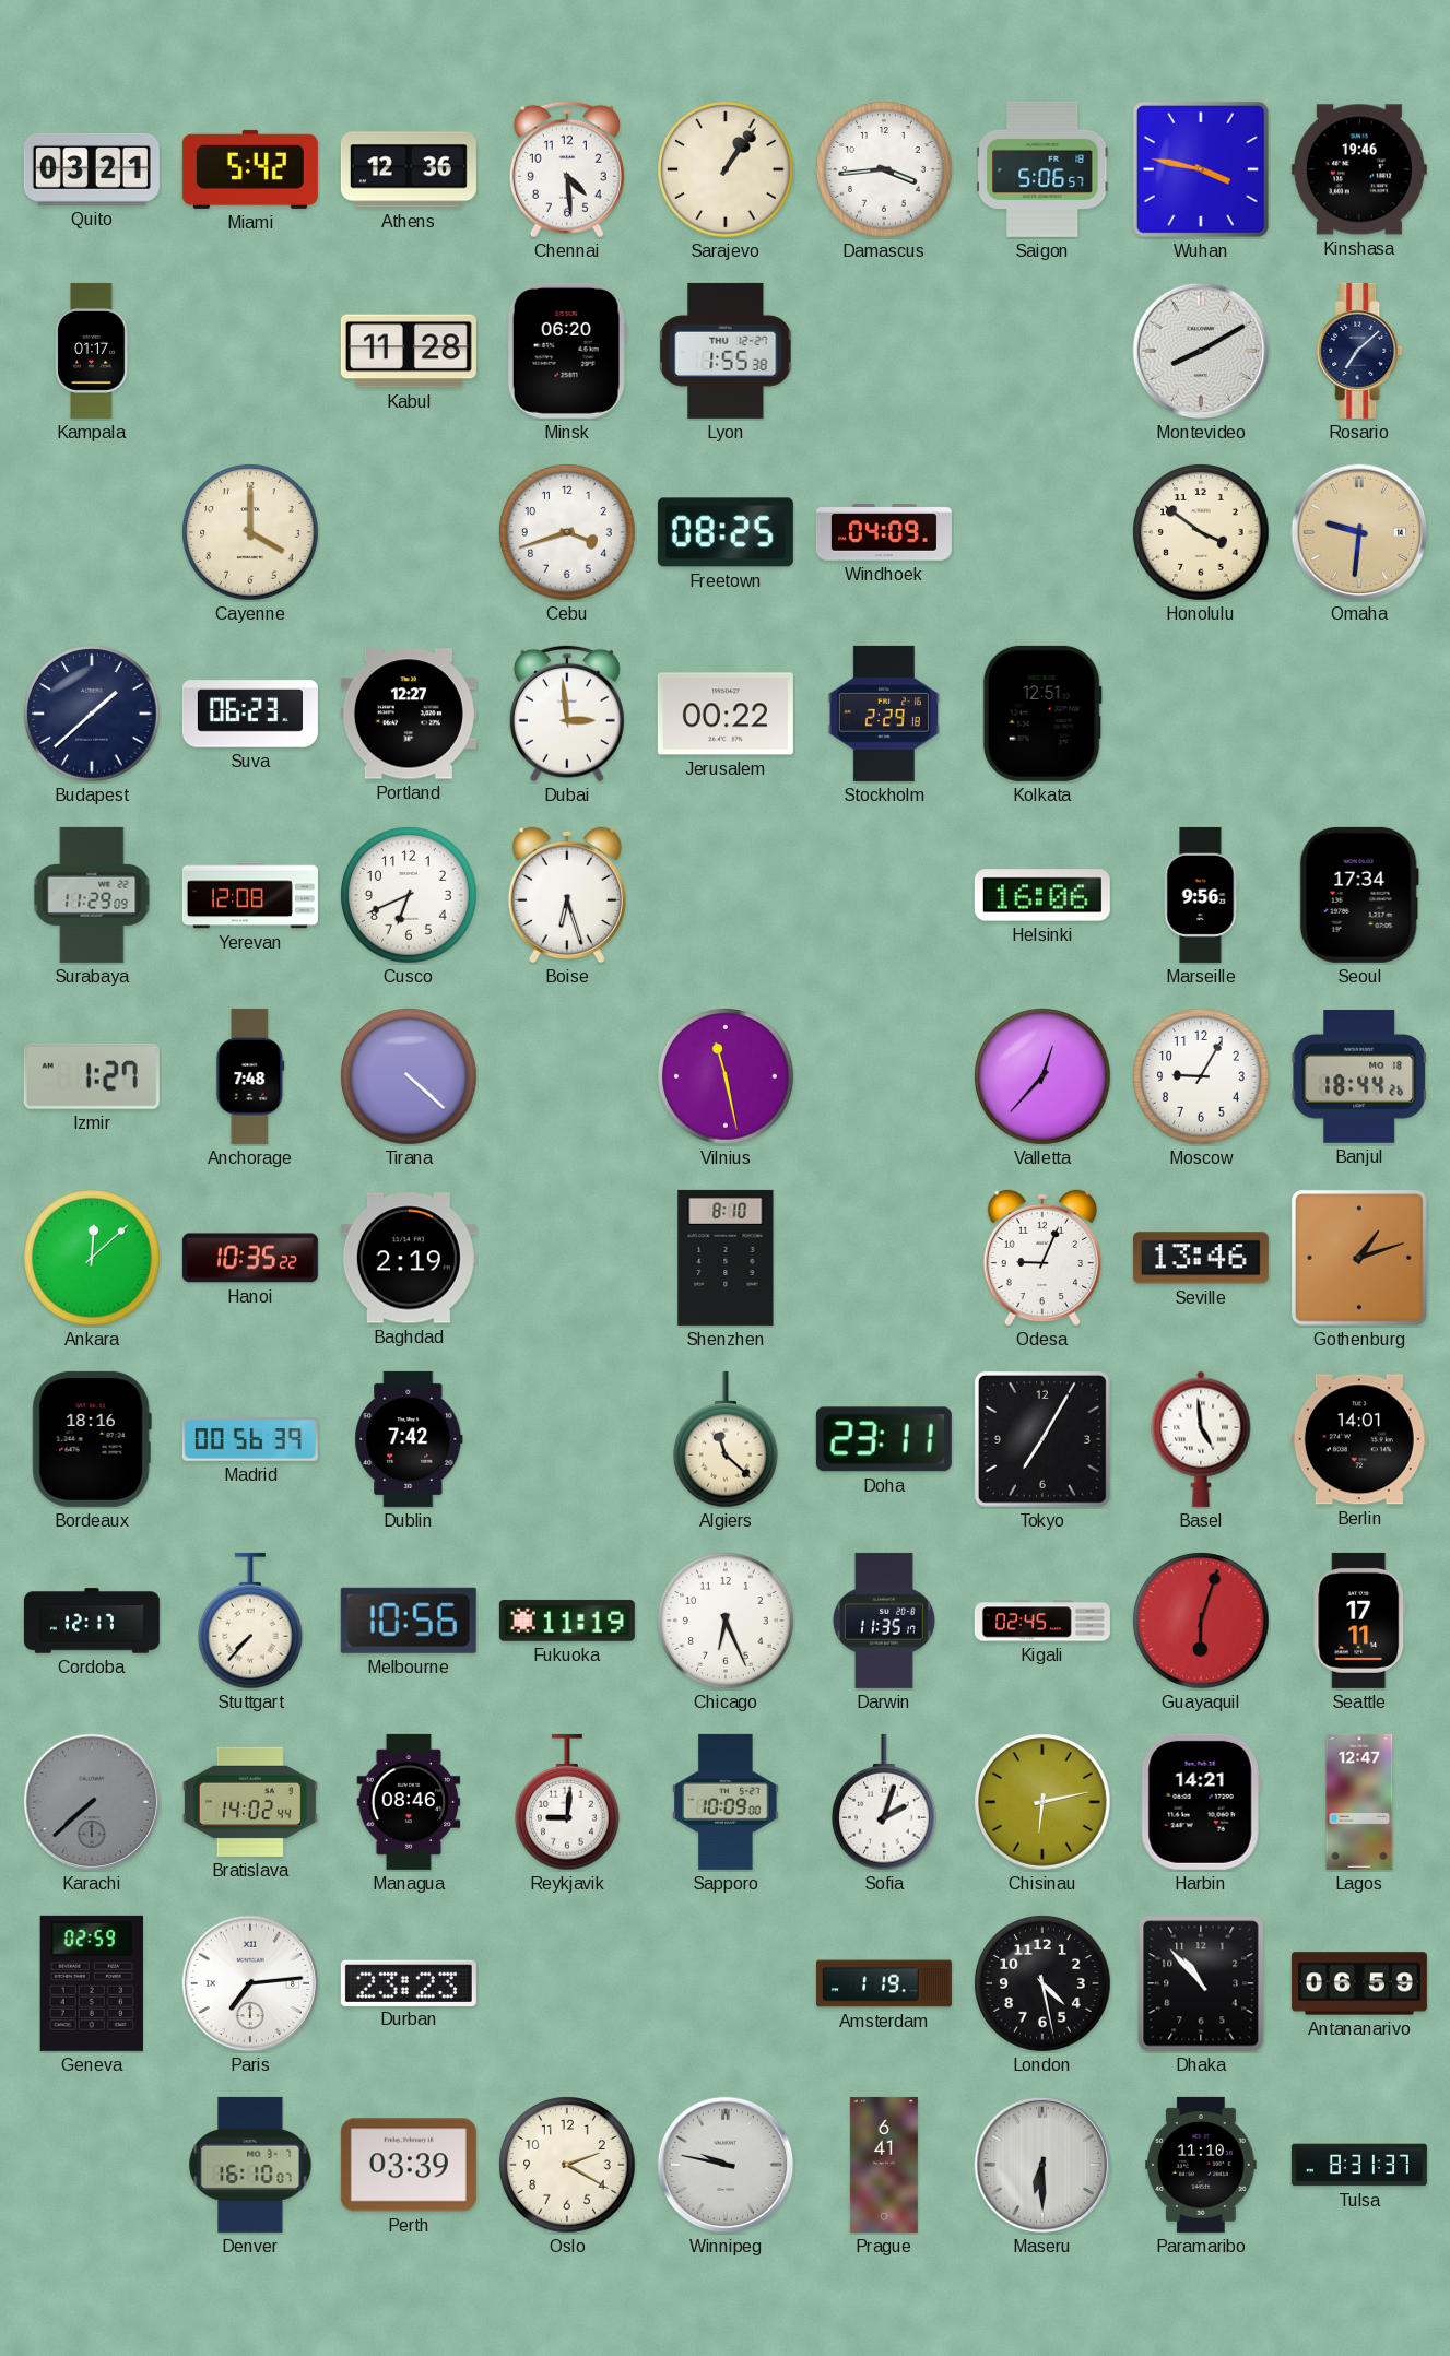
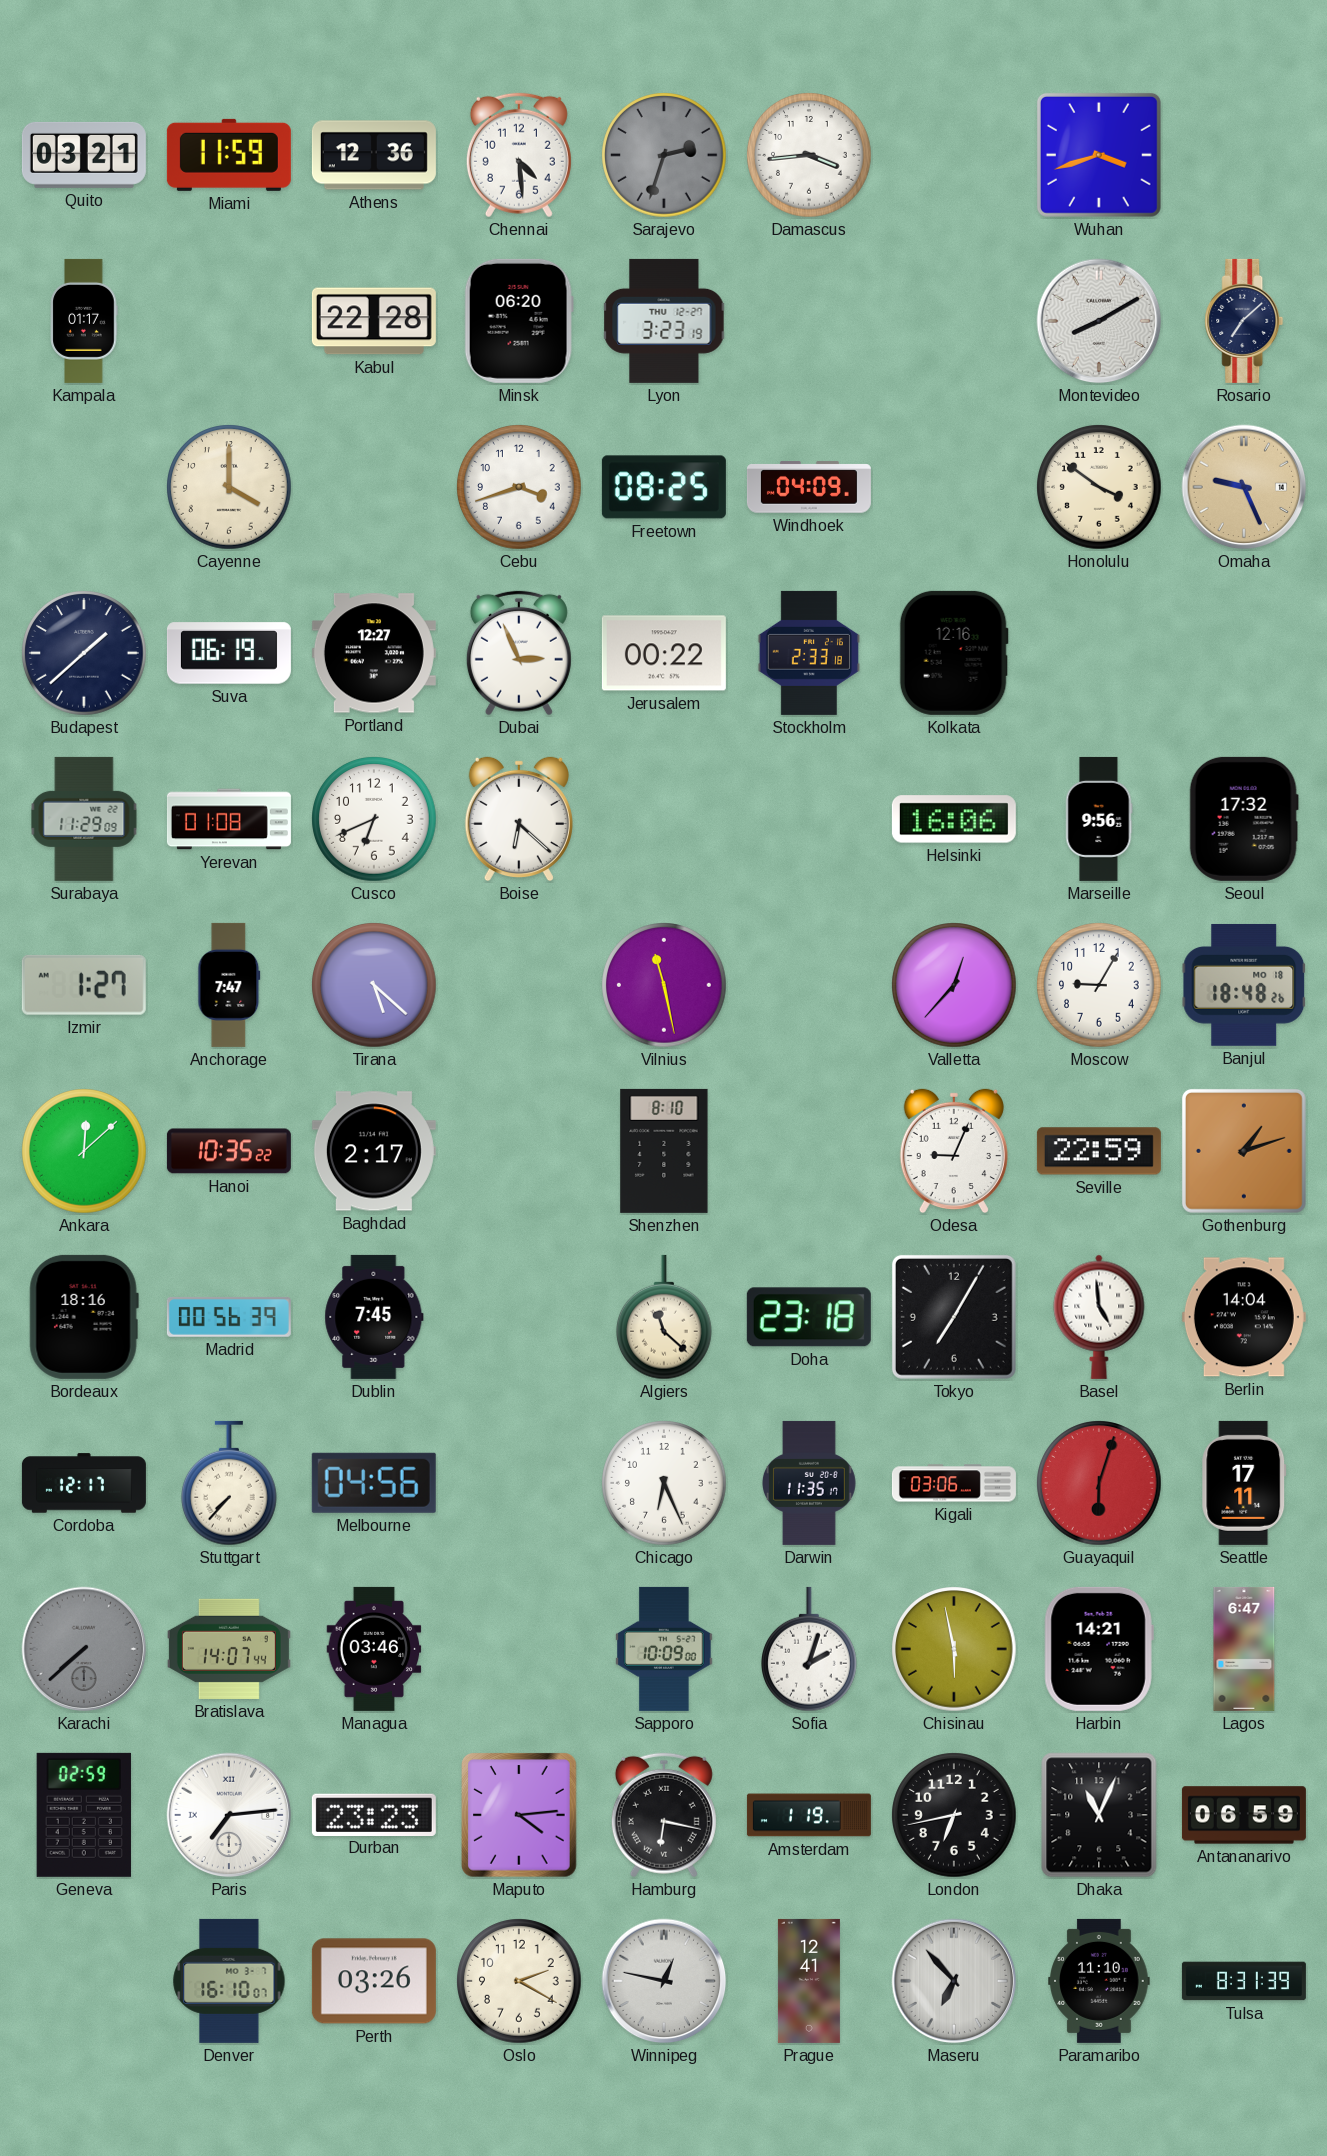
Miami: 5:42 -> 11:59
Sarajevo: 1:06 -> 2:33
Sarajevo dial: cream -> grey
Saigon: 5:06 -> none
Wuhan: 3:47 -> 3:42
Kinshasa: 19:46 -> none
Kabul: 11:28 -> 22:28
Lyon: 1:55 -> 3:23
Omaha: 9:31 -> 9:26
Suva: 06:23 -> 06:19
Dubai: 2:59 -> 2:56
Stockholm: 2:29 -> 2:33
Kolkata: 12:51 -> 12:16
Yerevan: 12:08 -> 01:08
Boise: 6:27 -> 6:22
Seoul: 17:34 -> 17:32
Anchorage: 7:48 -> 7:47
Tirana: 4:22 -> 5:22
Banjul: 18:44 -> 18:48
Baghdad: 2:19 -> 2:17
Seville: 13:46 -> 22:59
Dublin: 7:42 -> 7:45
Doha: 23:11 -> 23:18
Berlin: 14:01 -> 14:04
Melbourne: 10:56 -> 04:56
Fukuoka: 11:19 -> none
Kigali: 02:45 -> 03:06
Bratislava: 14:02 -> 14:07
Managua: 08:46 -> 03:46
Reykjavik: 9:01 -> none
Chisinau: 6:13 -> 5:58
Lagos: 12:47 -> 6:47
Maputo: none -> 4:14
Hamburg: none -> 6:17
London: 4:28 -> 6:43
Dhaka: 10:53 -> 11:04
Perth: 03:39 -> 03:26
Winnipeg: 9:47 -> 12:47
Prague: 6:41 -> 12:41
Maseru: 6:30 -> 6:53
Tulsa: 8:31:37 -> 8:31:39
